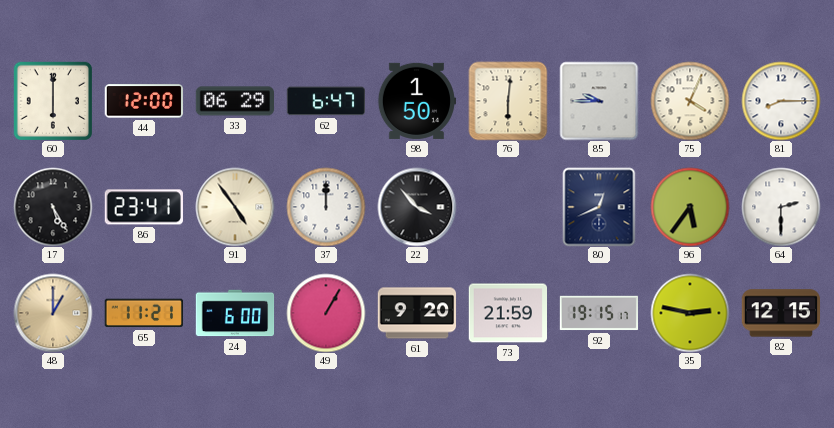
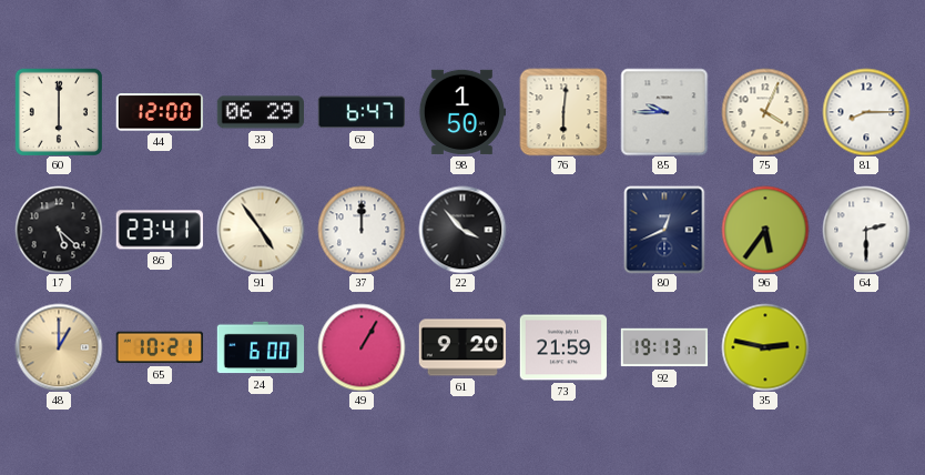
17: 5:25 -> 5:22
65: 11:21 -> 10:21
92: 19:15 -> 19:13
82: 12:15 -> none
